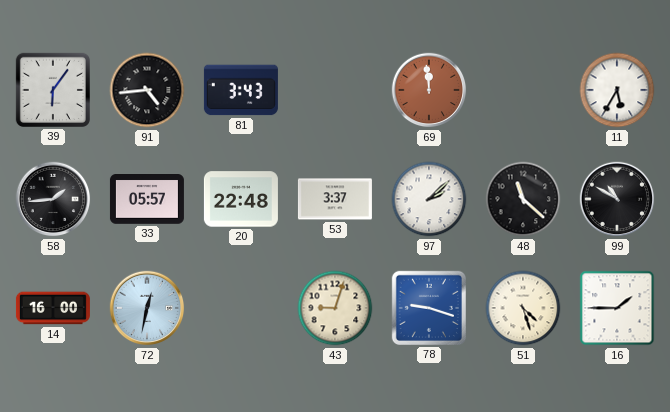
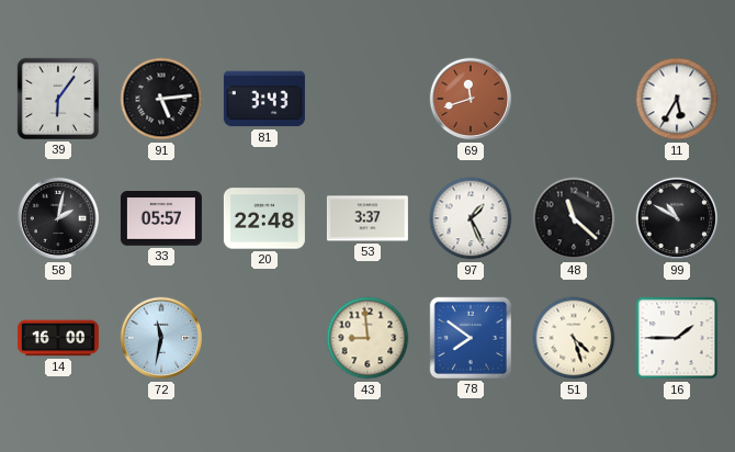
91: 4:44 -> 5:14
69: 11:59 -> 11:42
58: 1:44 -> 2:02
97: 2:08 -> 1:26
72: 12:32 -> 11:32
43: 9:03 -> 8:59
78: 9:18 -> 7:51
